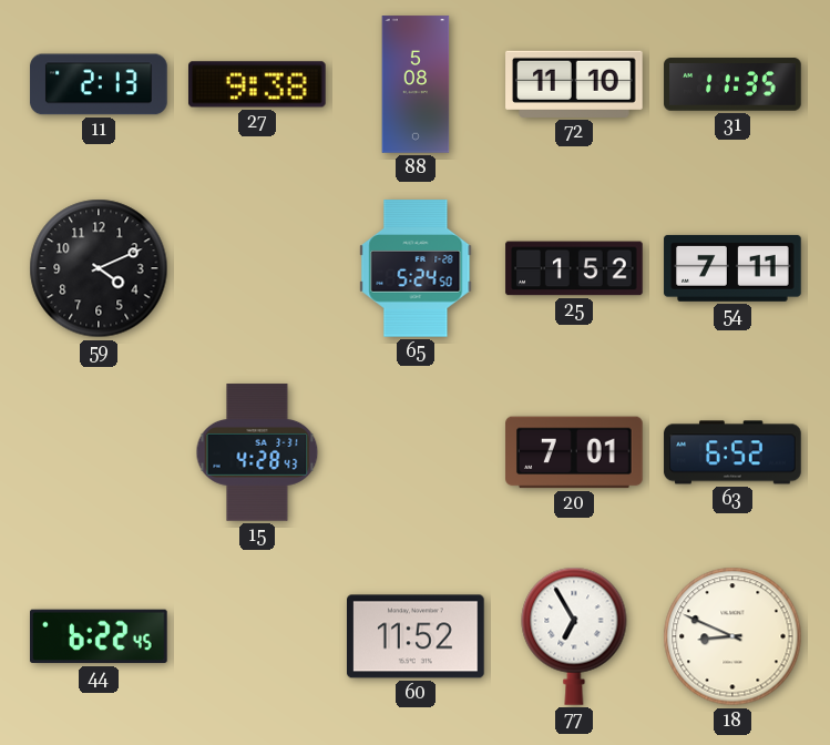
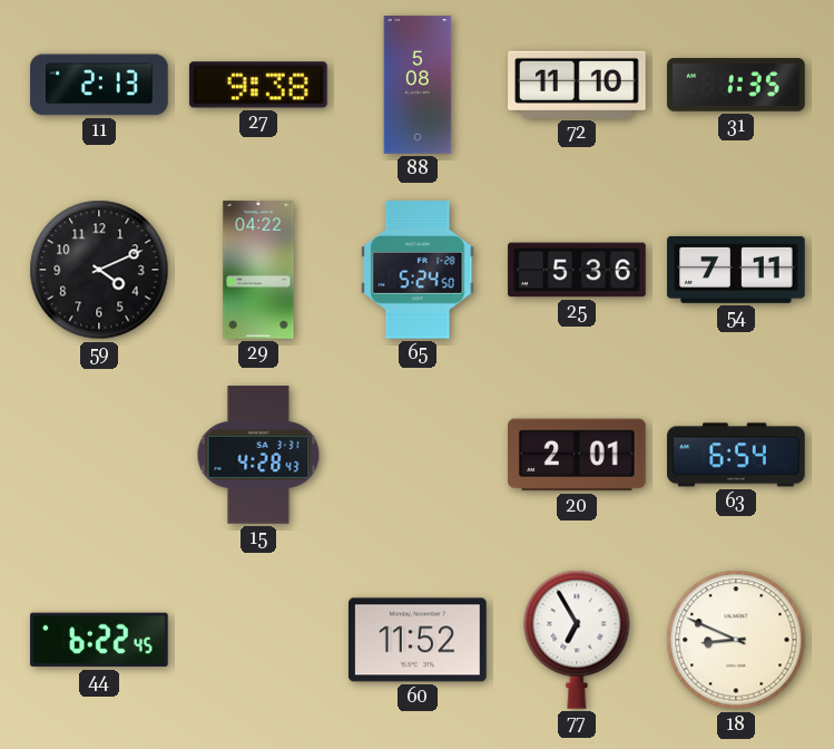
31: 11:35 -> 1:35
29: none -> 04:22
25: 1:52 -> 5:36
20: 7:01 -> 2:01
63: 6:52 -> 6:54
